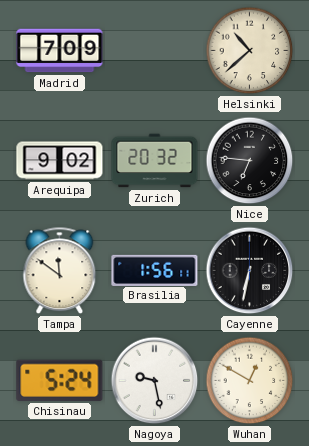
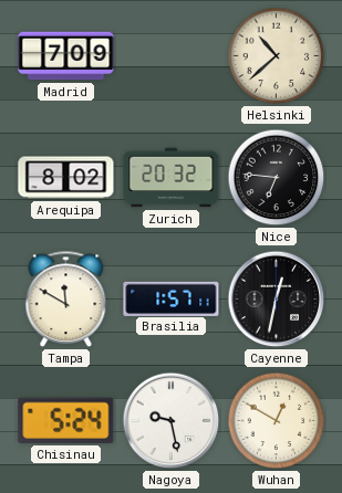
Arequipa: 9:02 -> 8:02
Tampa: 11:51 -> 11:50
Brasilia: 1:56 -> 1:57
Cayenne: 6:32 -> 12:32
